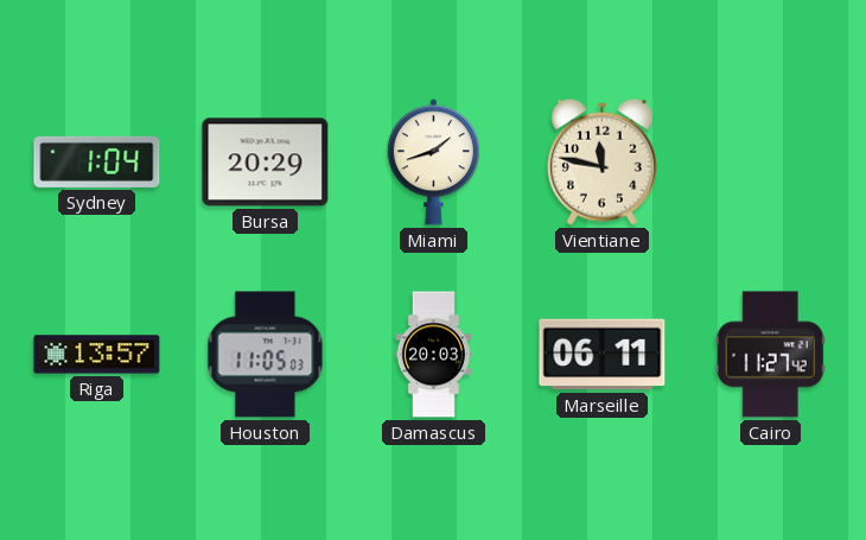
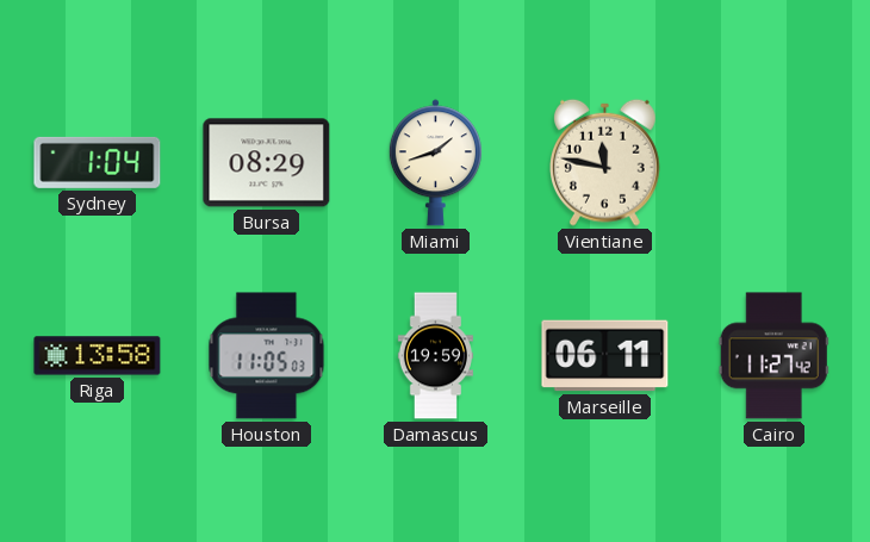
Bursa: 20:29 -> 08:29
Riga: 13:57 -> 13:58
Damascus: 20:03 -> 19:59
